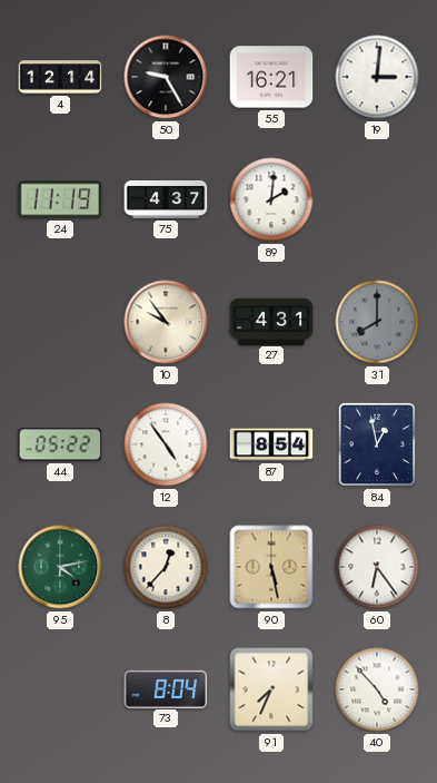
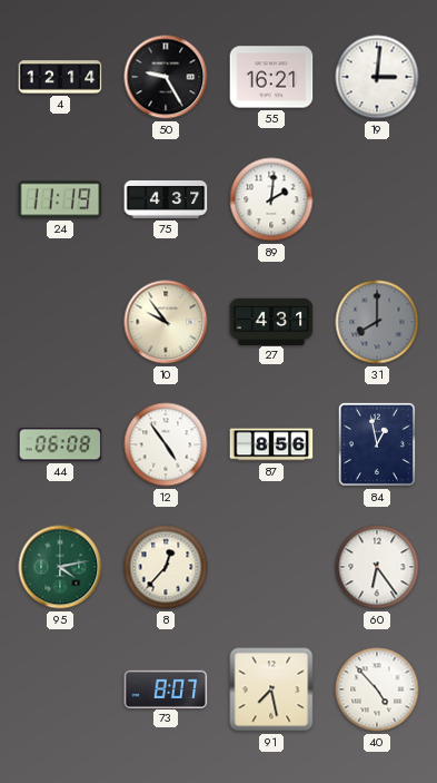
44: 05:22 -> 06:08
87: 8:54 -> 8:56
90: 5:28 -> none
73: 8:04 -> 8:07
91: 7:34 -> 7:28
